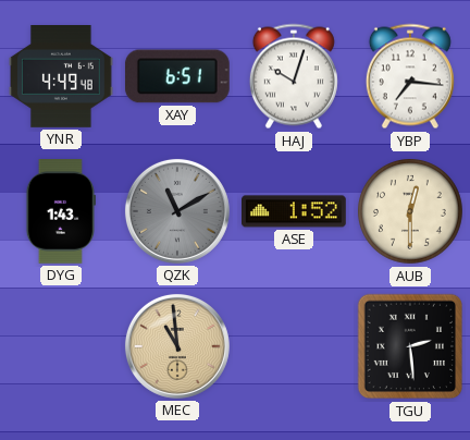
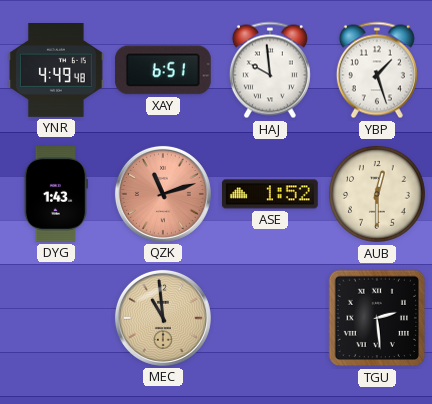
HAJ: 10:03 -> 9:59
YBP: 7:16 -> 1:27
QZK: 11:10 -> 11:12
QZK dial: grey -> salmon
